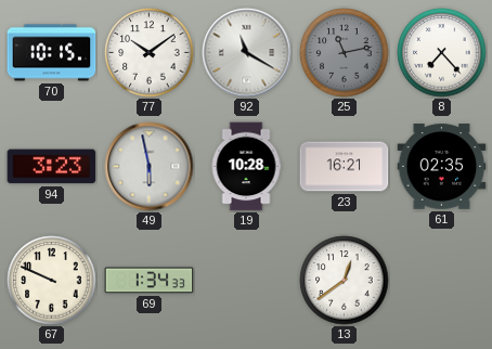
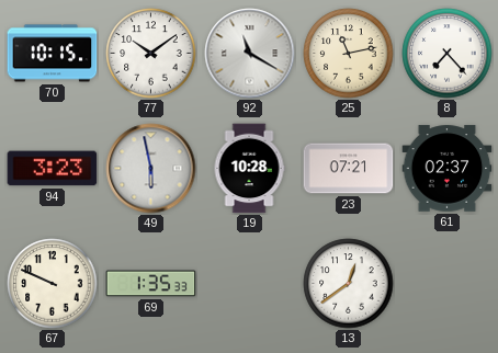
25 dial: grey -> cream
23: 16:21 -> 07:21
61: 02:35 -> 02:37
69: 1:34 -> 1:35
